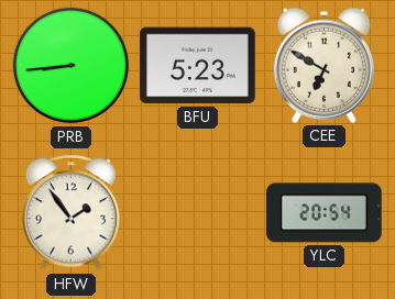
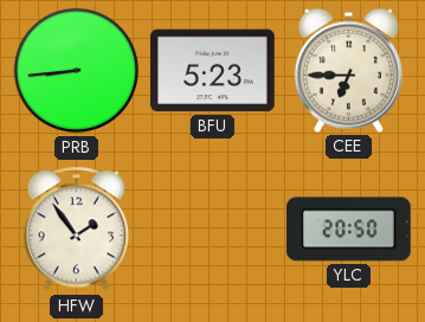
CEE: 6:50 -> 6:45
YLC: 20:54 -> 20:50
